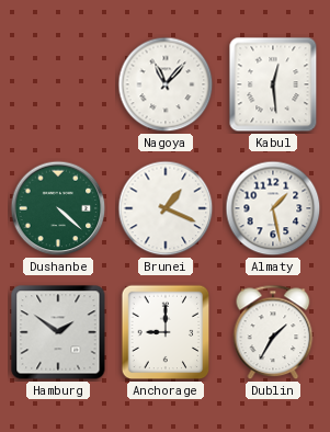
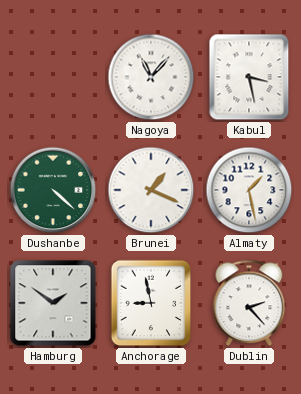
Kabul: 12:29 -> 3:28
Anchorage: 9:00 -> 8:58
Dublin: 1:35 -> 2:23
